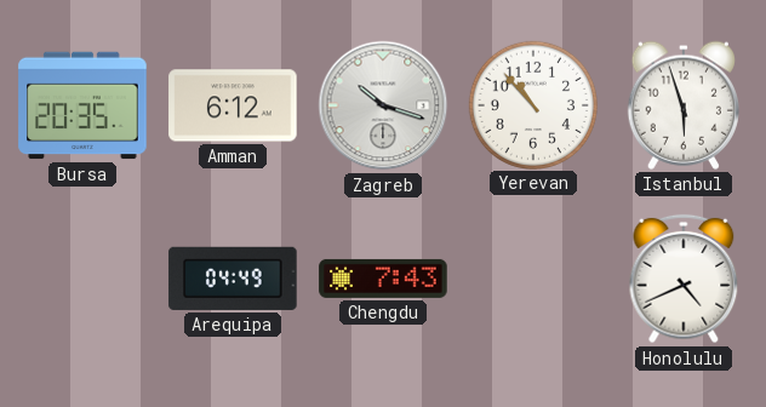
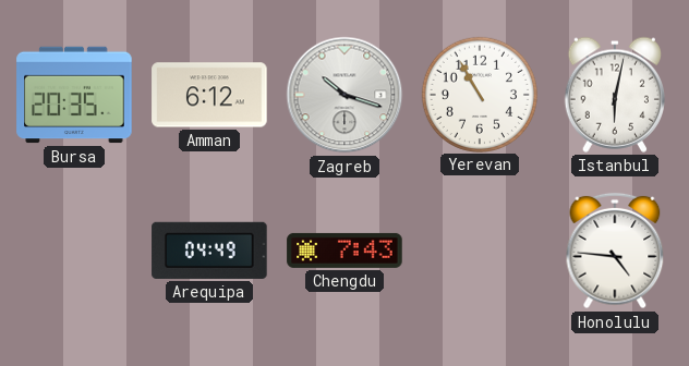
Yerevan: 10:53 -> 10:55
Istanbul: 5:57 -> 6:02
Honolulu: 4:41 -> 4:46
